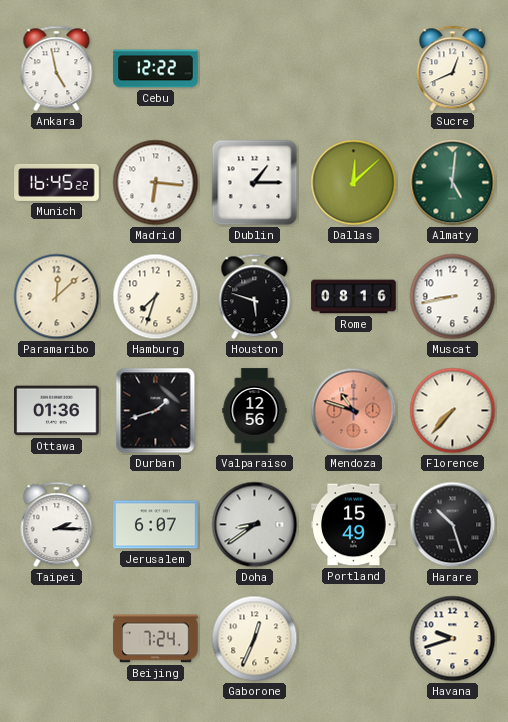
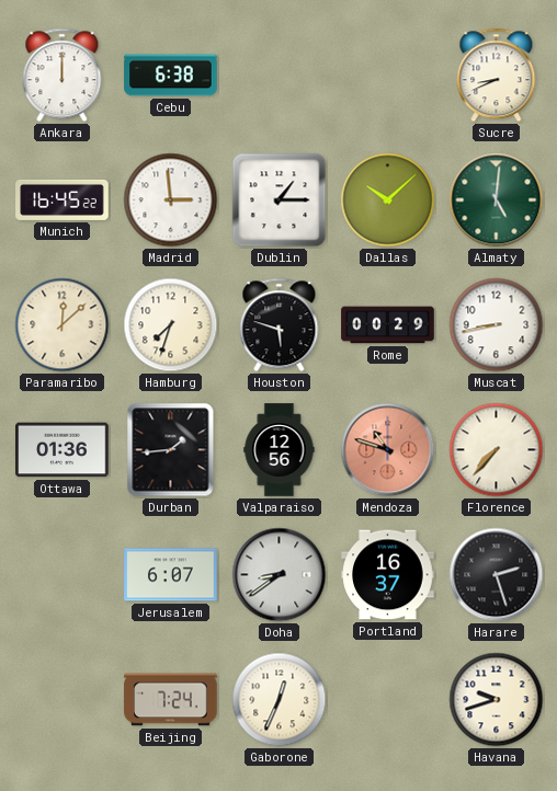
Ankara: 4:58 -> 12:00
Cebu: 12:22 -> 6:38
Sucre: 12:41 -> 8:41
Madrid: 6:16 -> 2:59
Dallas: 12:08 -> 10:08
Rome: 08:16 -> 00:29
Durban: 1:42 -> 1:44
Taipei: 2:15 -> none
Portland: 15:49 -> 16:37
Harare: 10:27 -> 2:27
